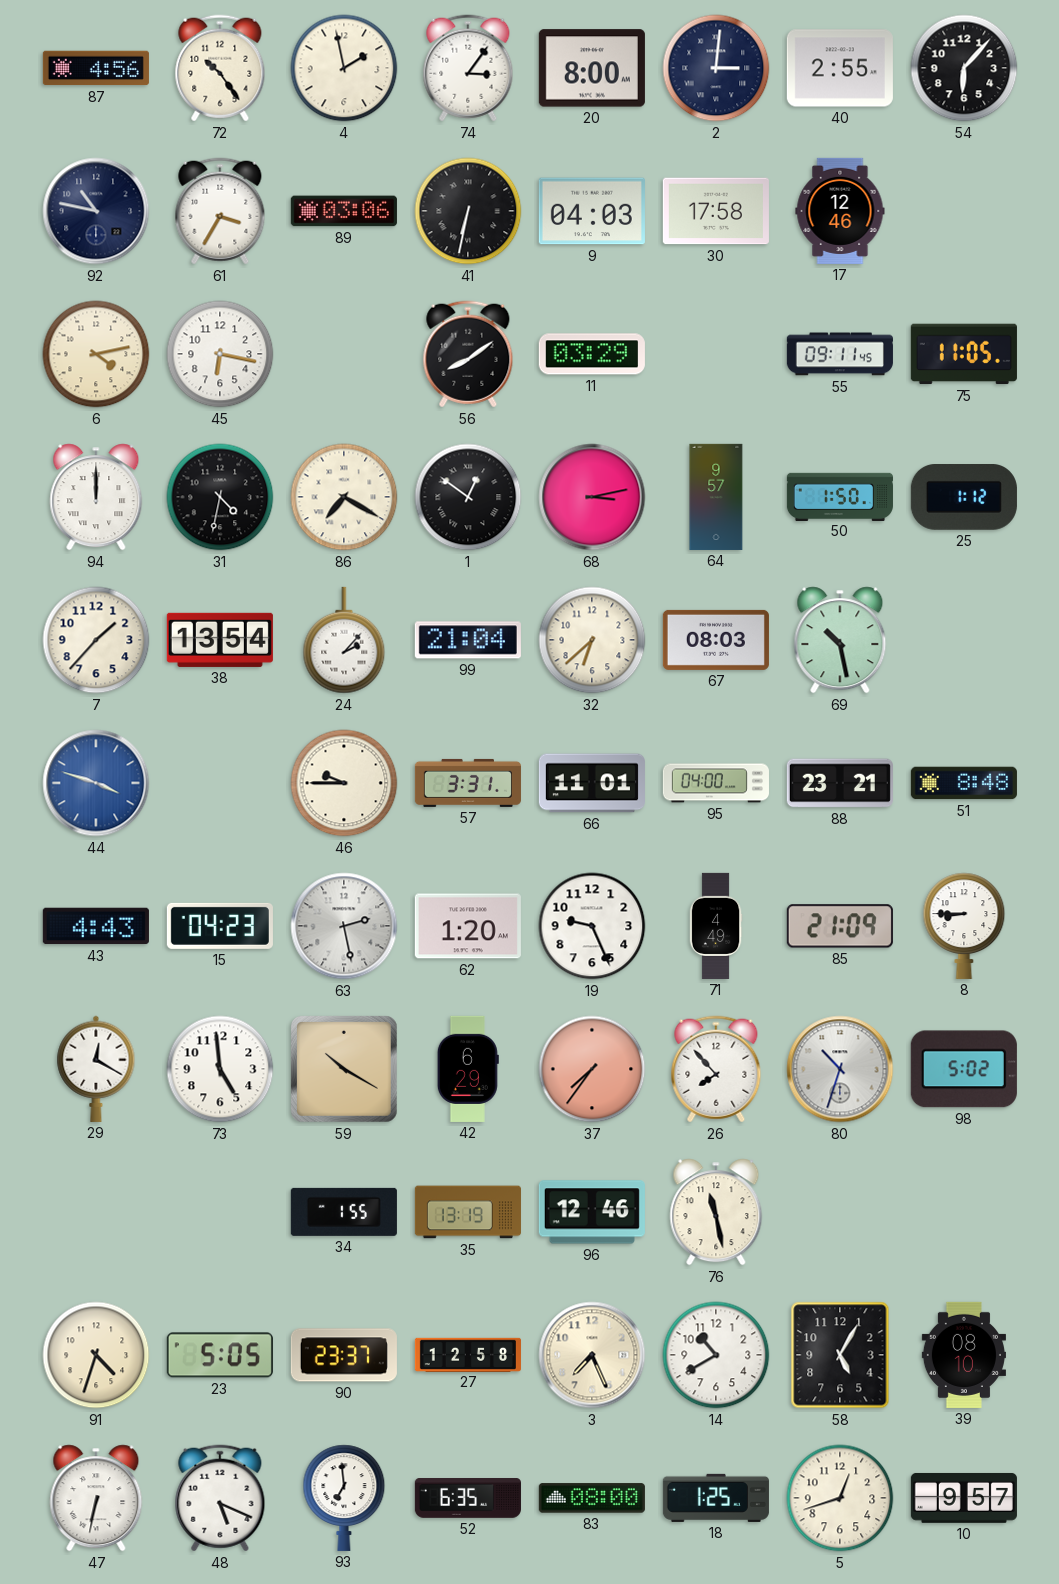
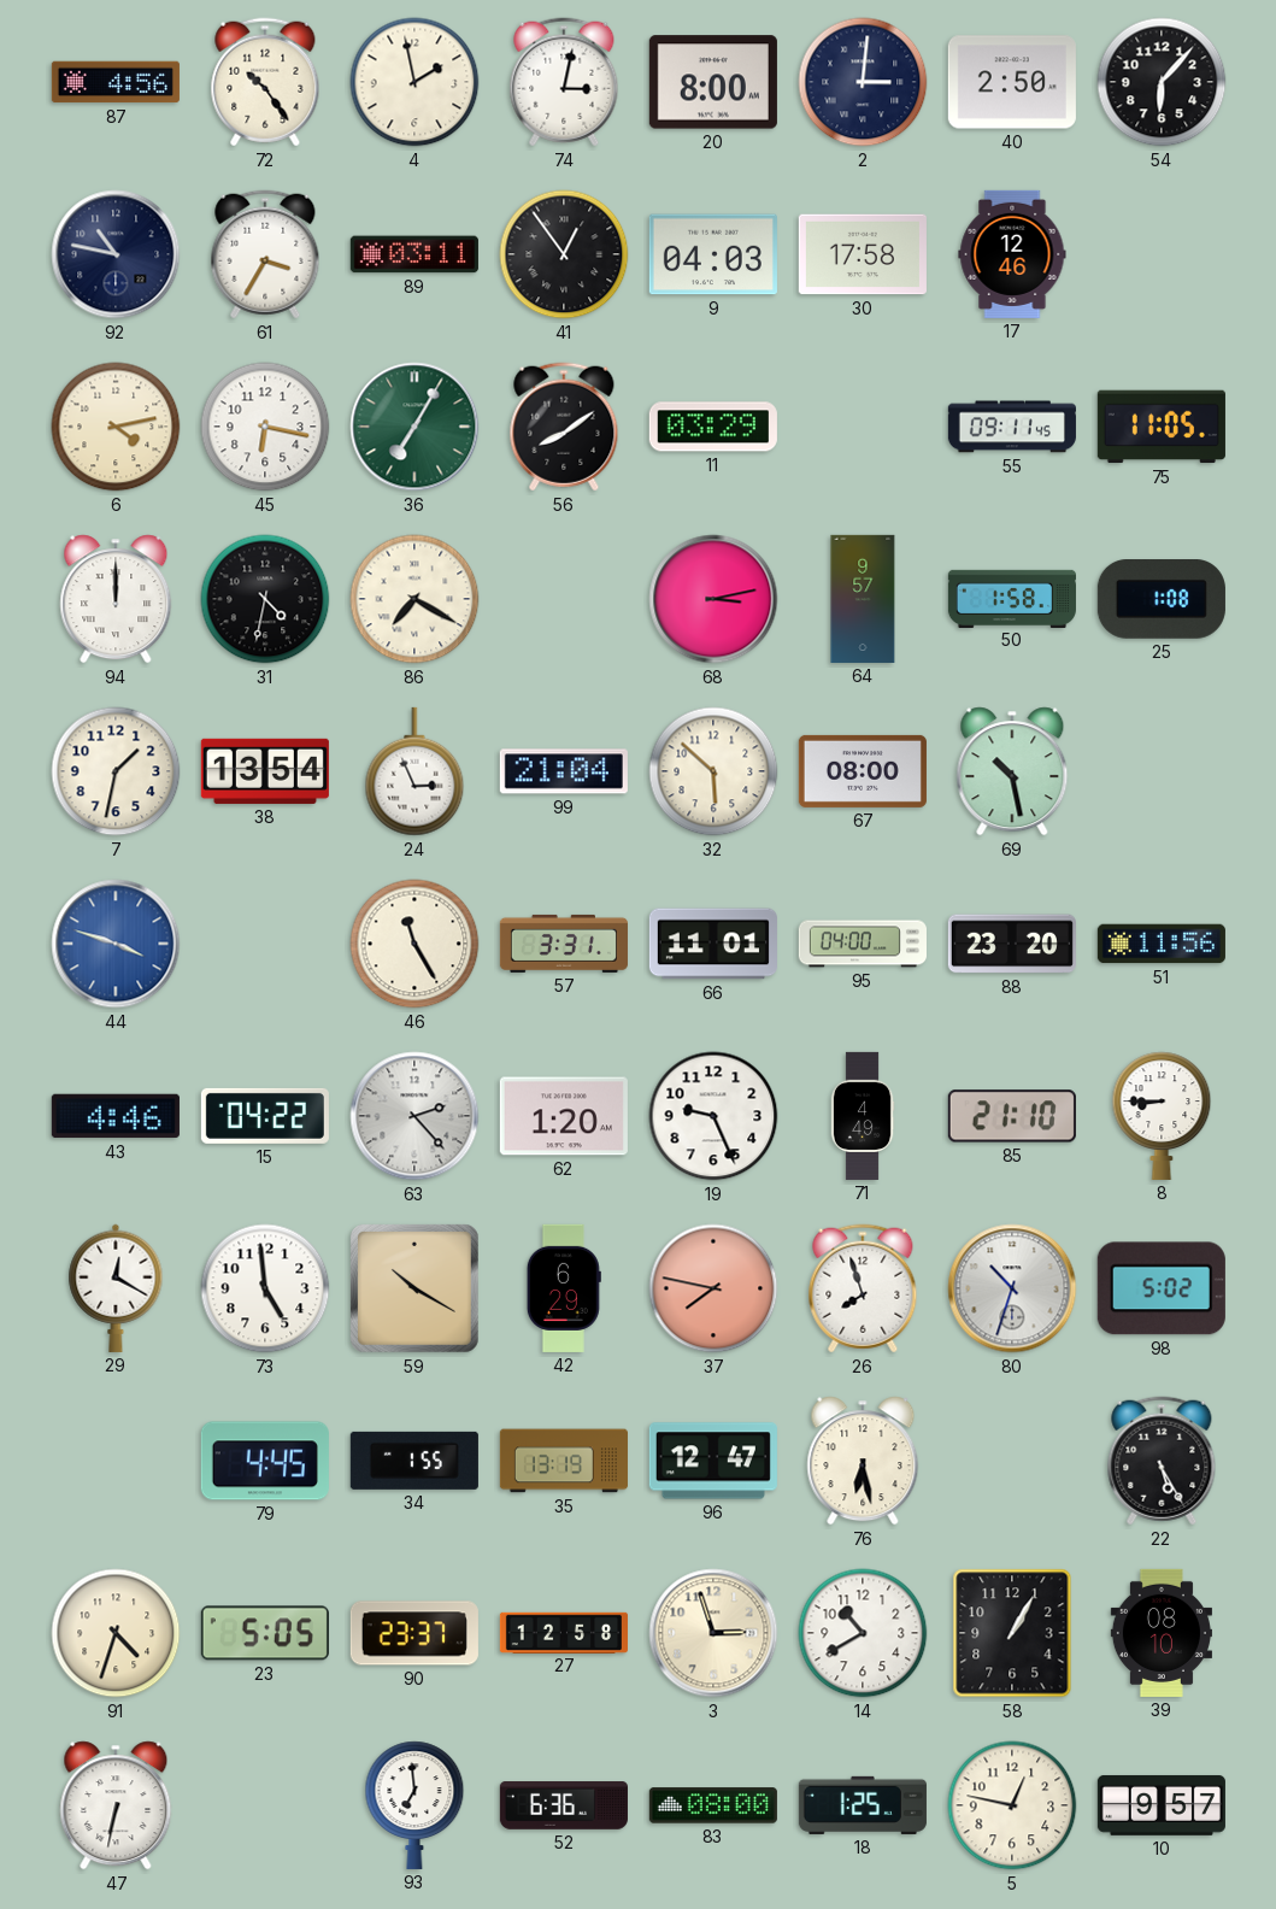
74: 3:06 -> 3:02
40: 2:55 -> 2:50
89: 03:06 -> 03:11
41: 6:32 -> 12:54
36: none -> 7:05
1: 12:51 -> none
50: 1:50 -> 1:58
25: 1:12 -> 1:08
7: 1:37 -> 1:32
24: 2:07 -> 2:56
32: 6:38 -> 5:52
67: 08:03 -> 08:00
46: 9:45 -> 11:25
88: 23:21 -> 23:20
51: 8:48 -> 11:56
43: 4:43 -> 4:46
15: 04:23 -> 04:22
63: 2:28 -> 2:23
85: 21:09 -> 21:10
37: 7:36 -> 7:47
26: 7:53 -> 7:57
79: none -> 4:45
96: 12:46 -> 12:47
76: 11:28 -> 6:28
22: none -> 5:25
3: 7:26 -> 2:57
58: 5:05 -> 1:05
48: 5:19 -> none
52: 6:35 -> 6:36
5: 12:42 -> 12:47
